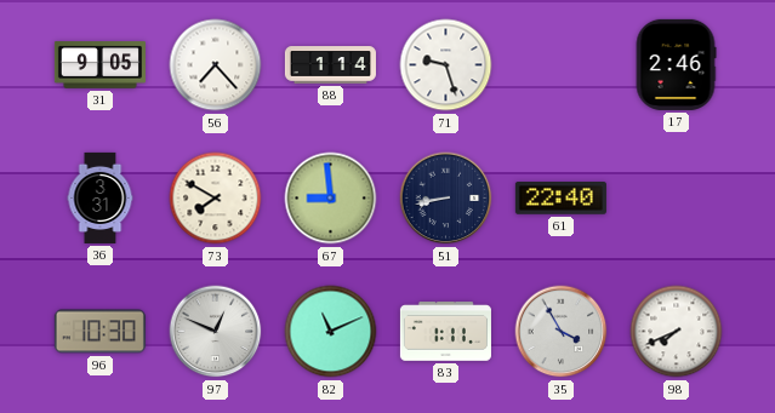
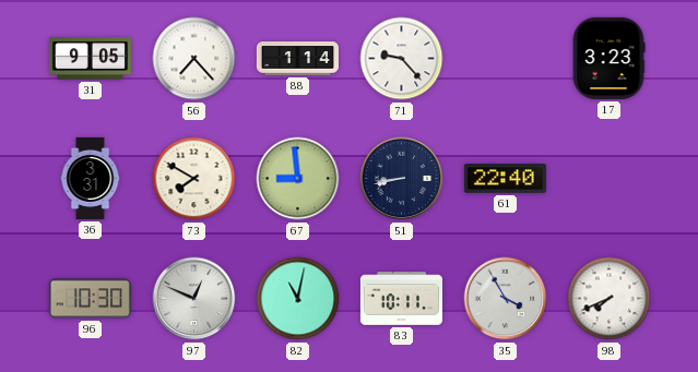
71: 9:27 -> 9:23
17: 2:46 -> 3:23
82: 11:11 -> 11:02
83: 1:11 -> 10:11
